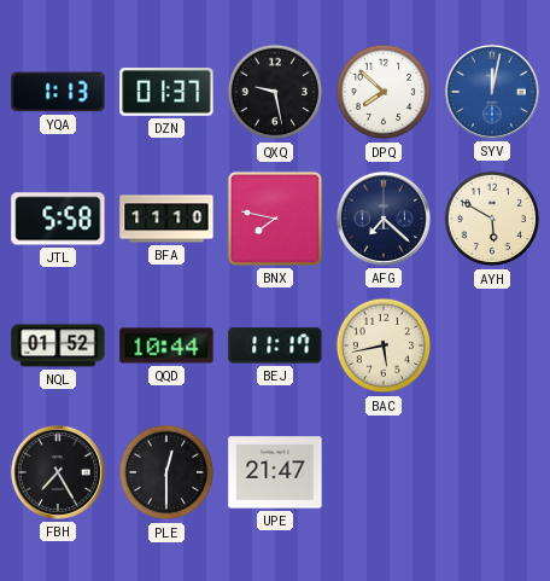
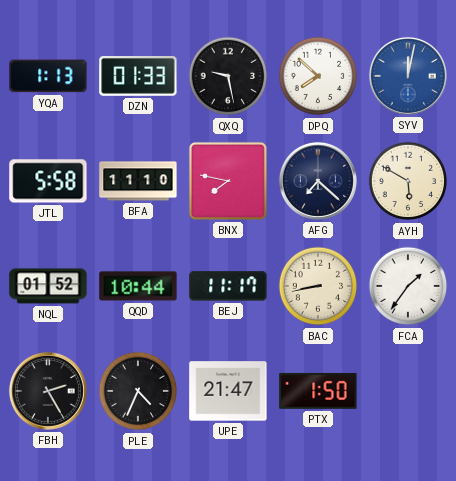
DZN: 01:37 -> 01:33
BAC: 5:43 -> 8:43
FCA: none -> 1:36
FBH: 7:25 -> 2:25
PLE: 12:30 -> 4:34
PTX: none -> 1:50
